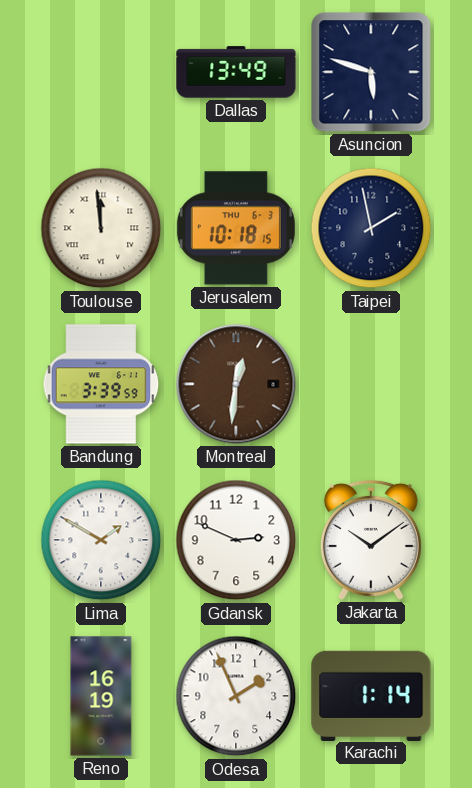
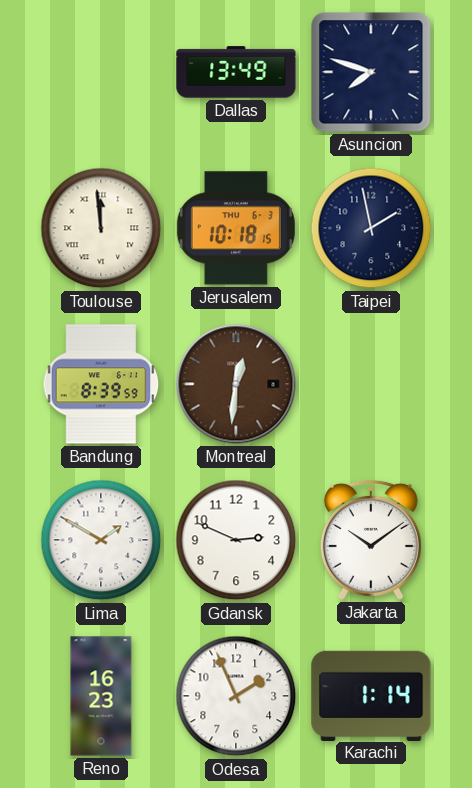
Asuncion: 5:48 -> 7:48
Bandung: 3:39 -> 8:39
Reno: 16:19 -> 16:23
